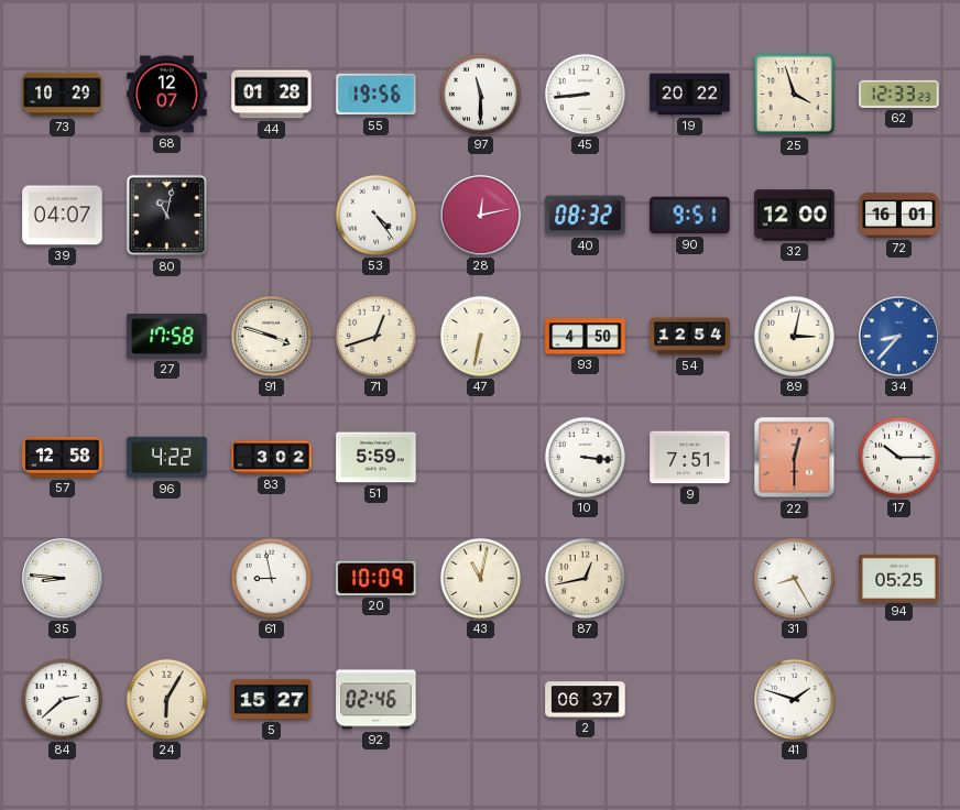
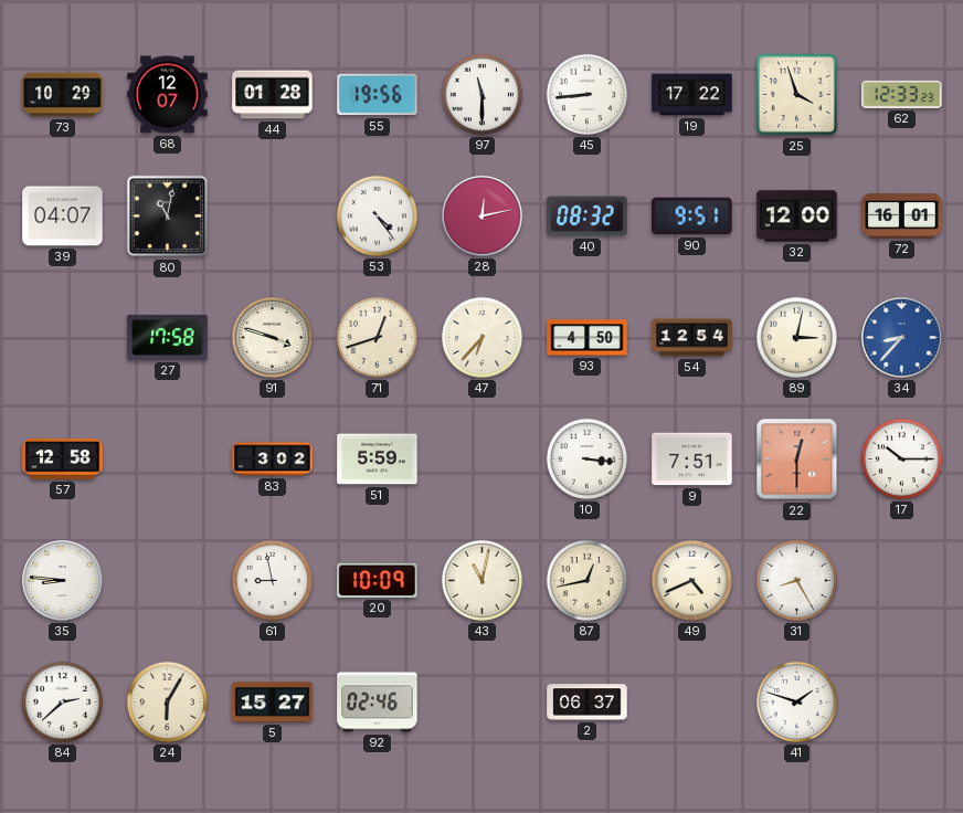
19: 20:22 -> 17:22
47: 6:32 -> 6:37
96: 4:22 -> none
49: none -> 4:41
94: 05:25 -> none
